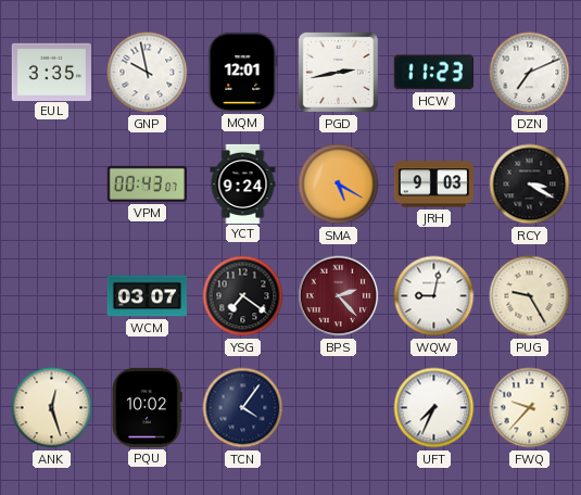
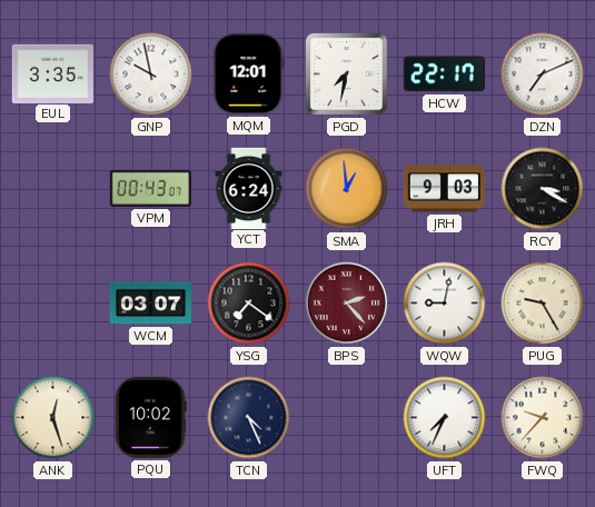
PGD: 2:43 -> 7:32
HCW: 11:23 -> 22:17
YCT: 9:24 -> 6:24
SMA: 5:20 -> 12:59
TCN: 4:06 -> 4:26
